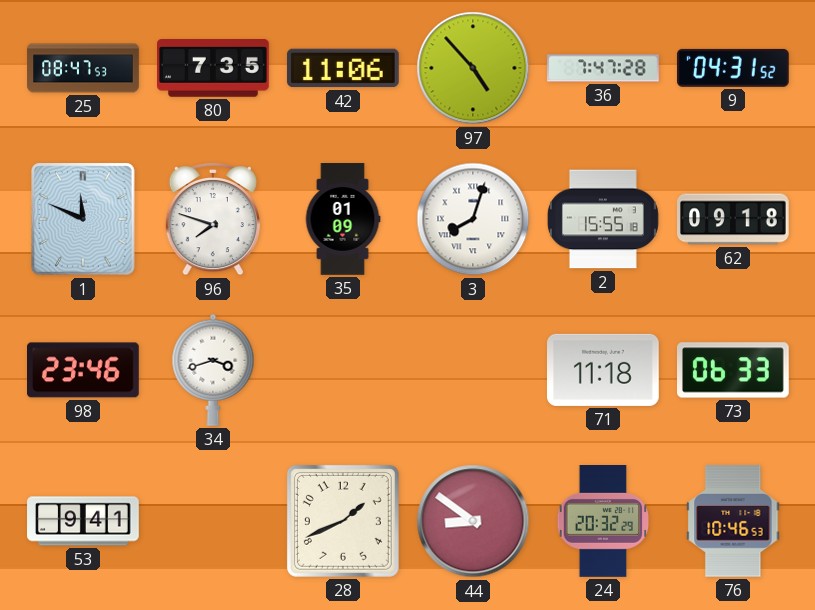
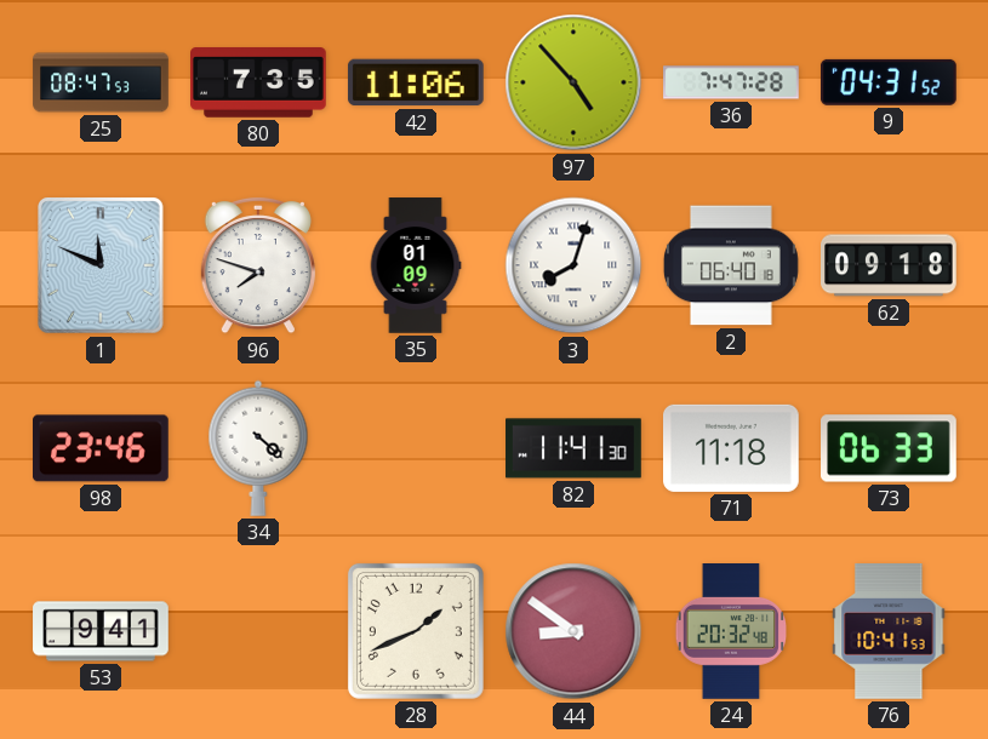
2: 15:55 -> 06:40
34: 3:42 -> 4:22
82: none -> 11:41
24: 20:32:29 -> 20:32:48
76: 10:46 -> 10:41
